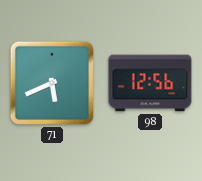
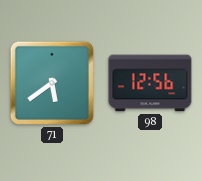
71: 5:41 -> 5:39
